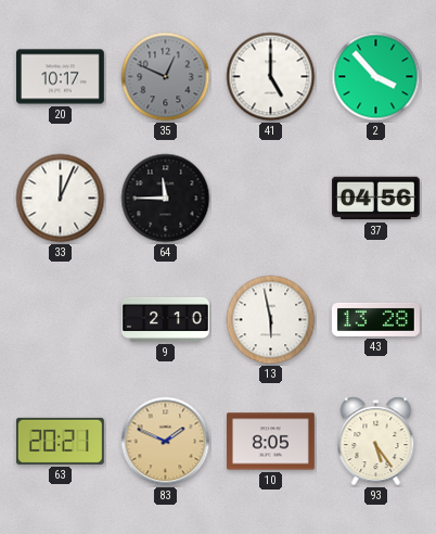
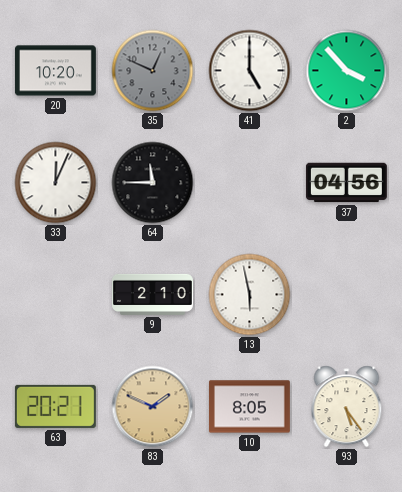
20: 10:17 -> 10:20
43: 13:28 -> none
